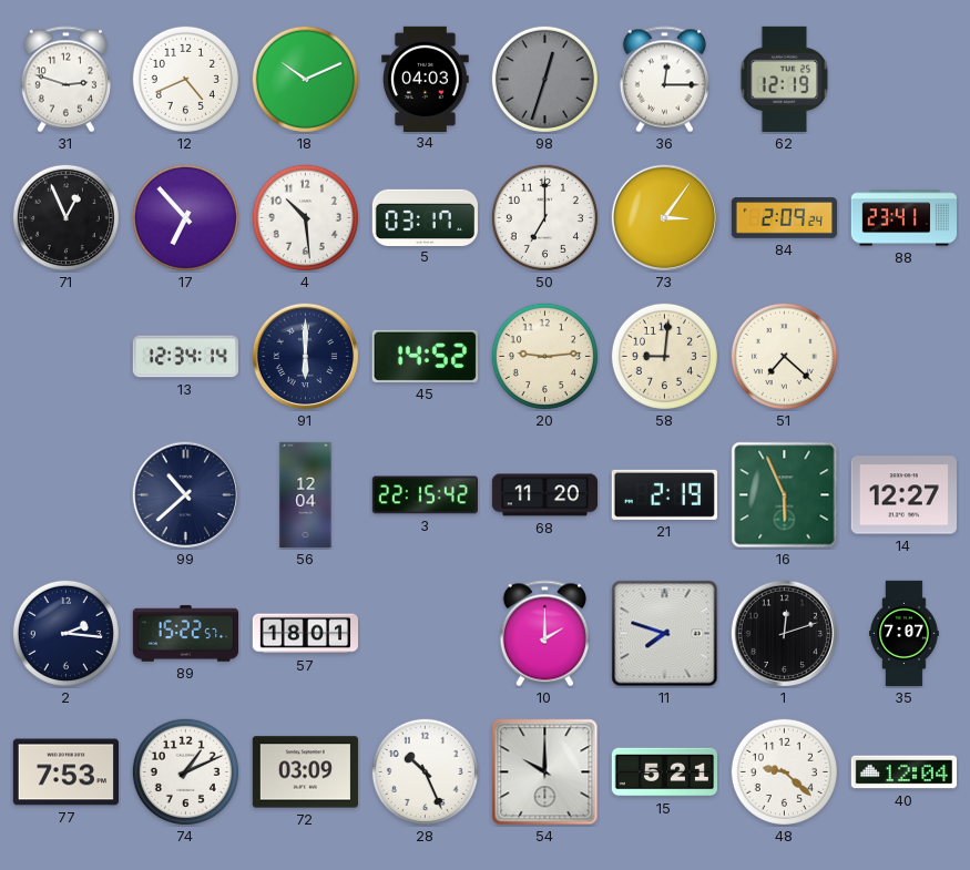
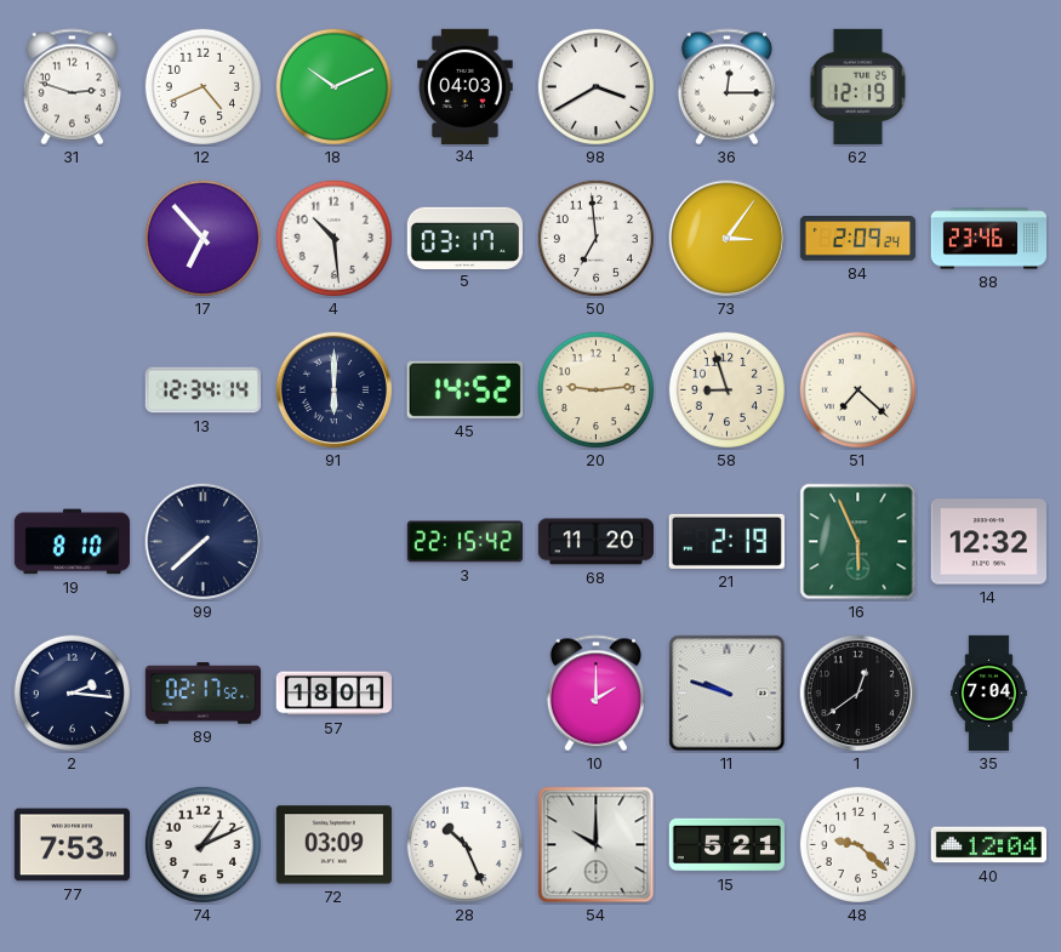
98: 12:33 -> 3:40
98 dial: grey -> white
71: 12:56 -> none
50: 7:00 -> 6:59
88: 23:41 -> 23:46
58: 9:01 -> 8:57
19: none -> 8:10
99: 10:38 -> 7:38
56: 12:04 -> none
14: 12:27 -> 12:32
89: 15:22 -> 02:17
11: 7:48 -> 9:48
1: 12:12 -> 12:39
35: 7:07 -> 7:04
